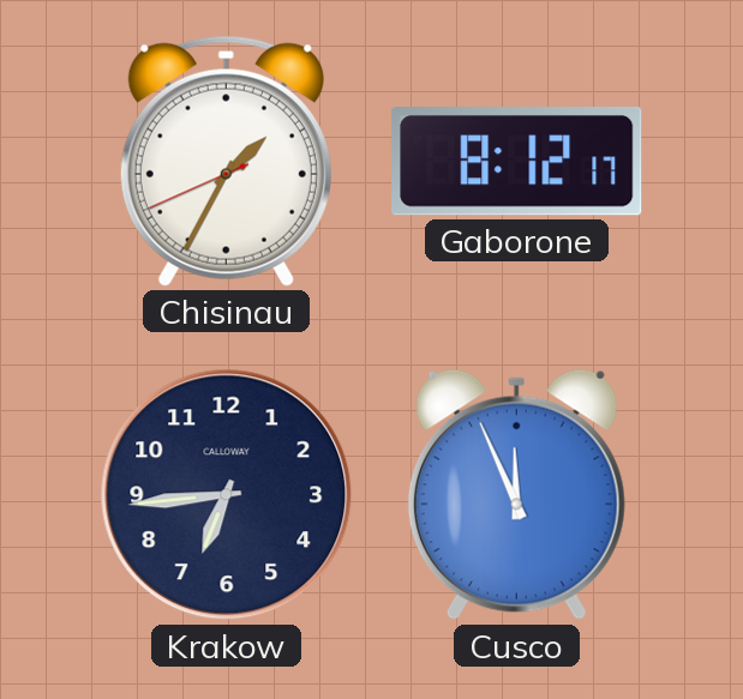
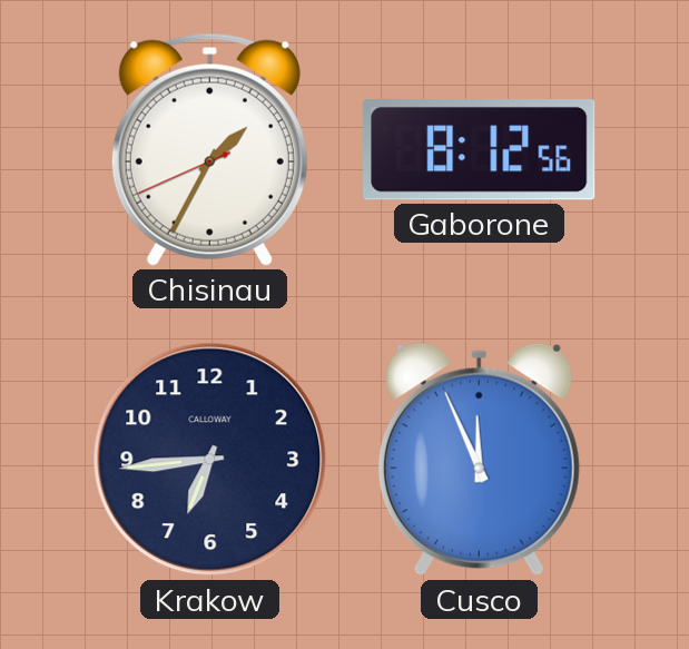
Gaborone: 8:12:17 -> 8:12:56
